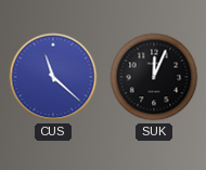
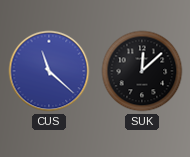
SUK: 12:04 -> 12:08
